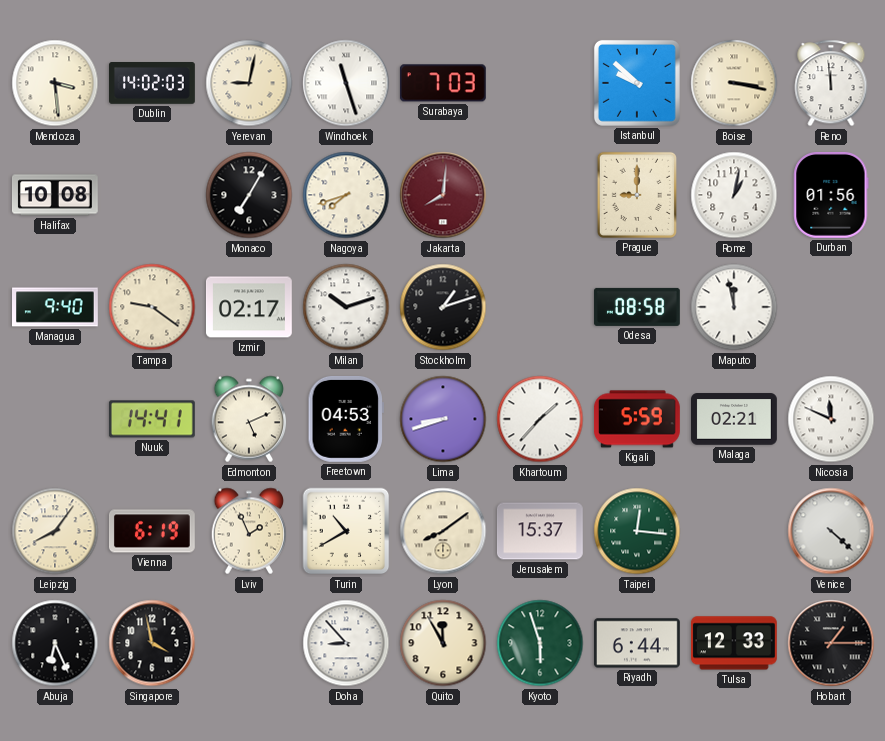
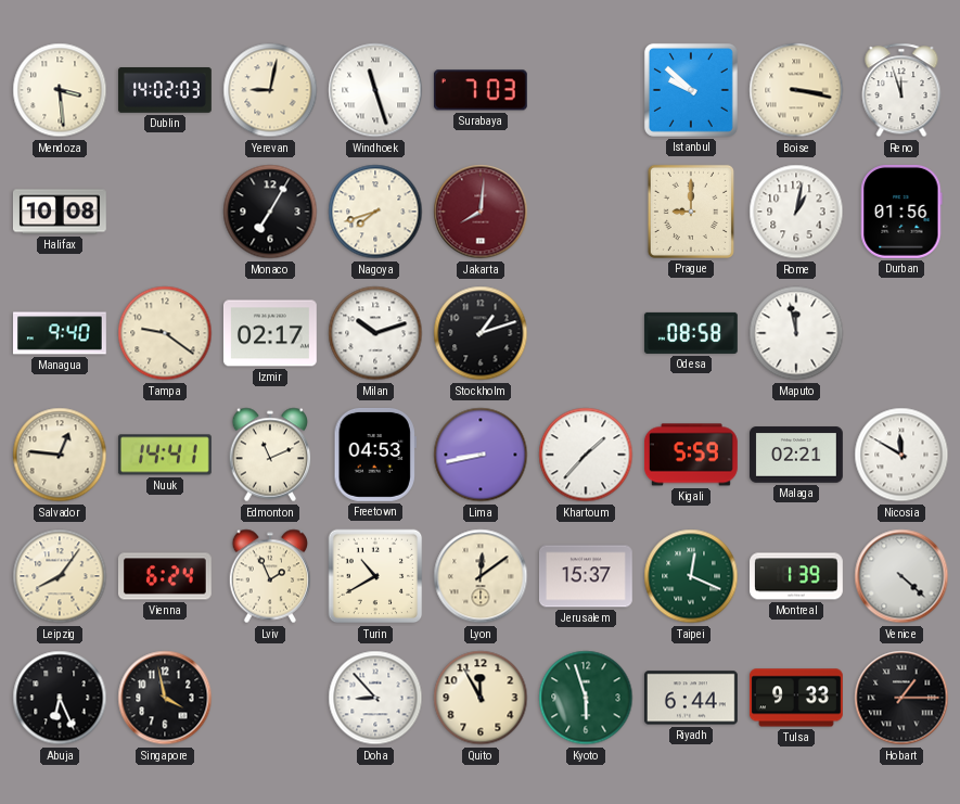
Reno: 11:59 -> 11:57
Salvador: none -> 12:46
Edmonton: 5:11 -> 11:11
Lima: 8:42 -> 8:43
Nicosia: 11:49 -> 11:50
Vienna: 6:19 -> 6:24
Lyon: 8:09 -> 12:09
Taipei: 12:16 -> 12:19
Montreal: none -> 1:39
Tulsa: 12:33 -> 9:33
